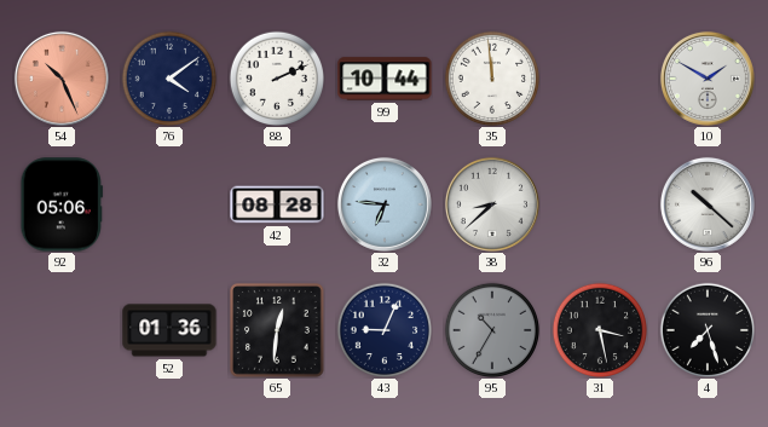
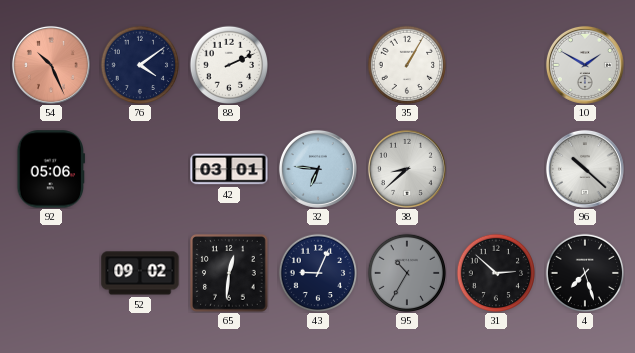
99: 10:44 -> none
35: 11:59 -> 1:05
42: 08:28 -> 03:01
52: 01:36 -> 09:02
31: 3:28 -> 2:52
